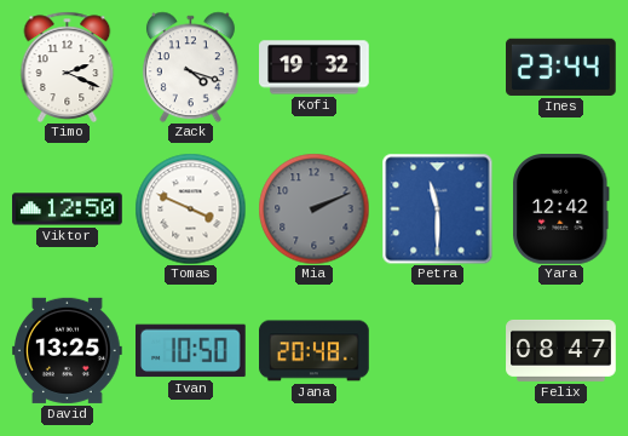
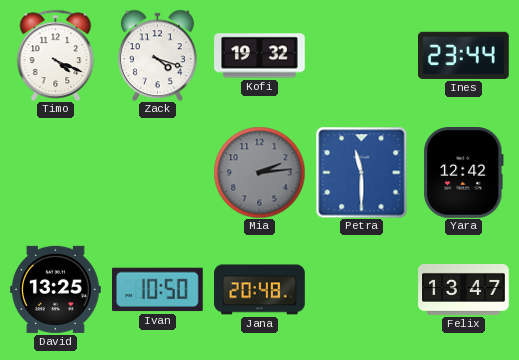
Timo: 2:19 -> 4:19
Viktor: 12:50 -> none
Tomas: 3:49 -> none
Mia: 2:11 -> 2:14
Felix: 08:47 -> 13:47
